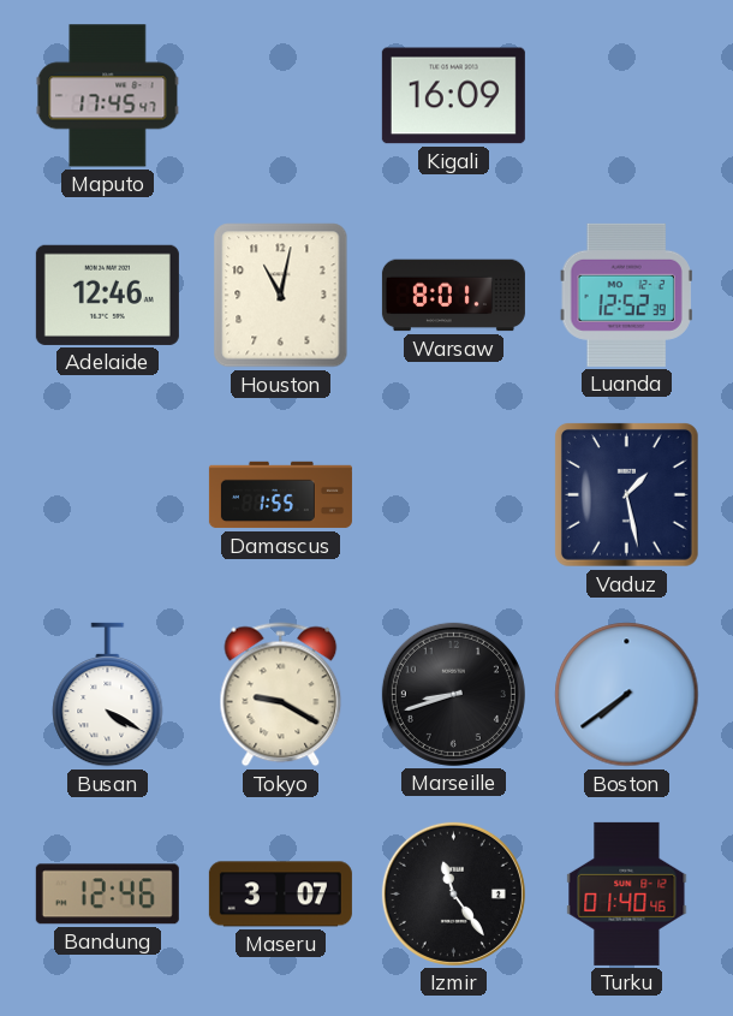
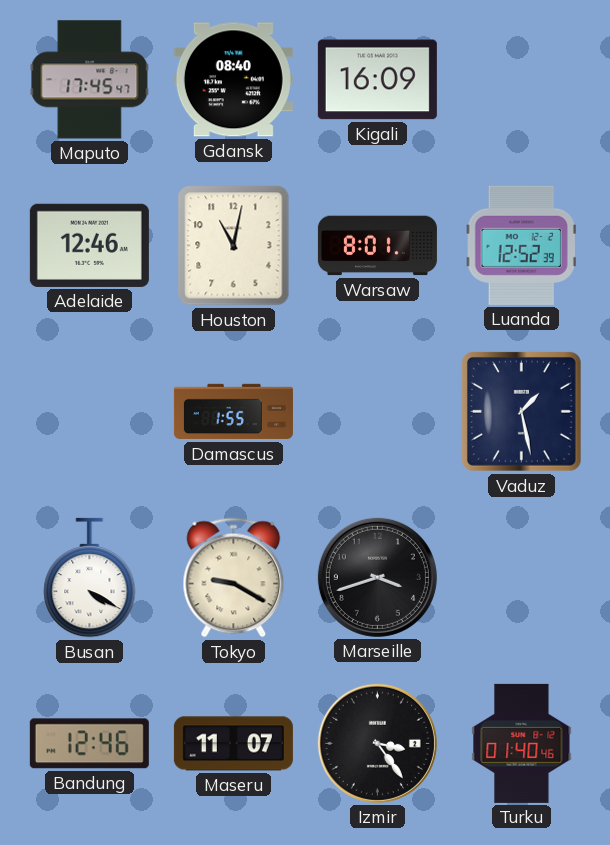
Gdansk: none -> 08:40
Marseille: 8:42 -> 3:42
Boston: 7:39 -> none
Maseru: 3:07 -> 11:07
Izmir: 11:24 -> 3:24
